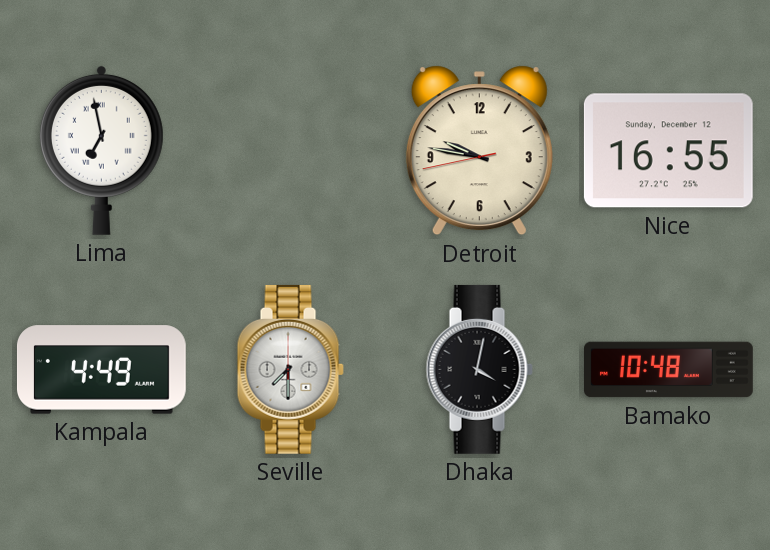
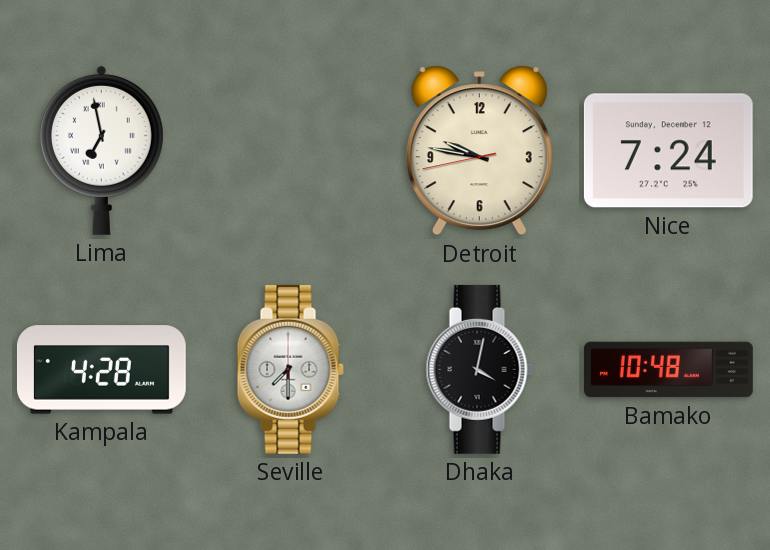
Nice: 16:55 -> 7:24
Kampala: 4:49 -> 4:28
